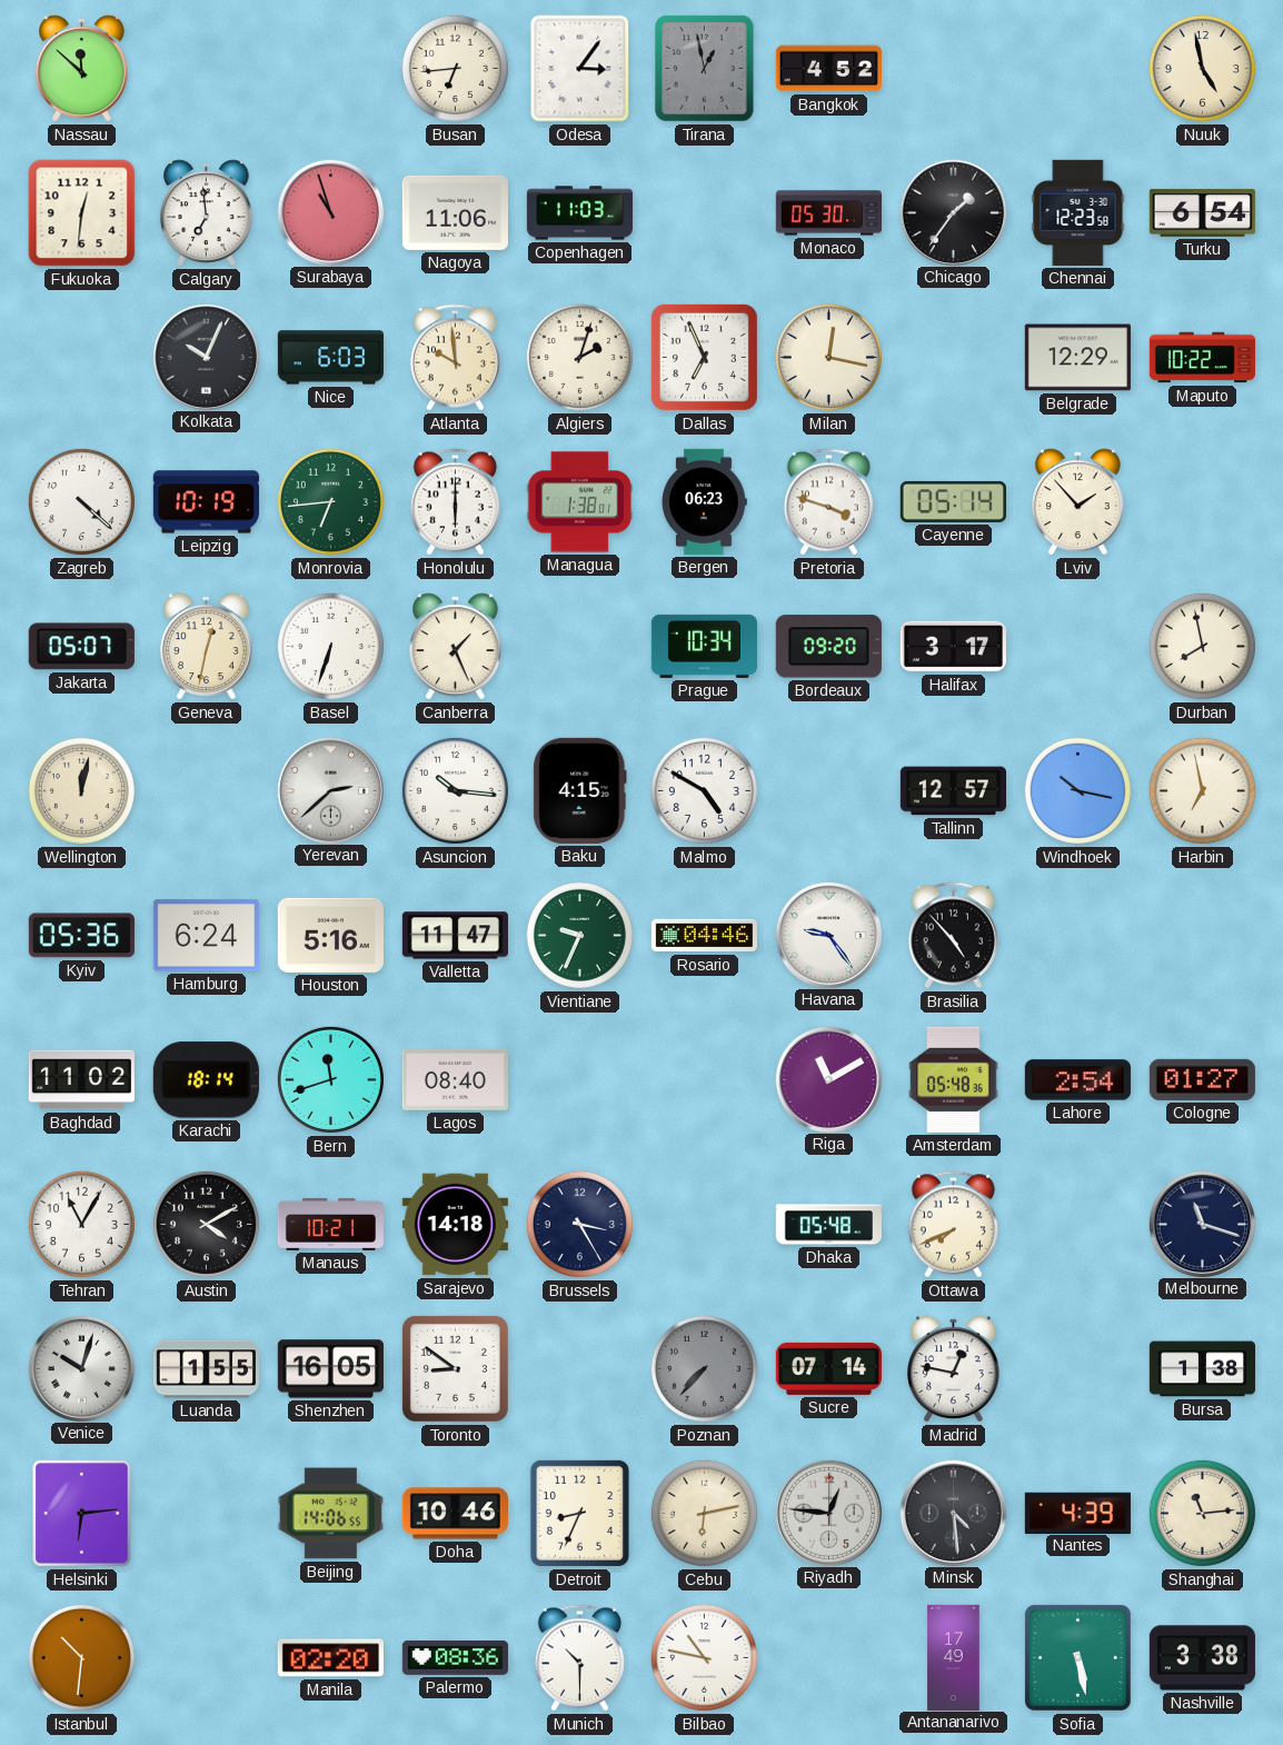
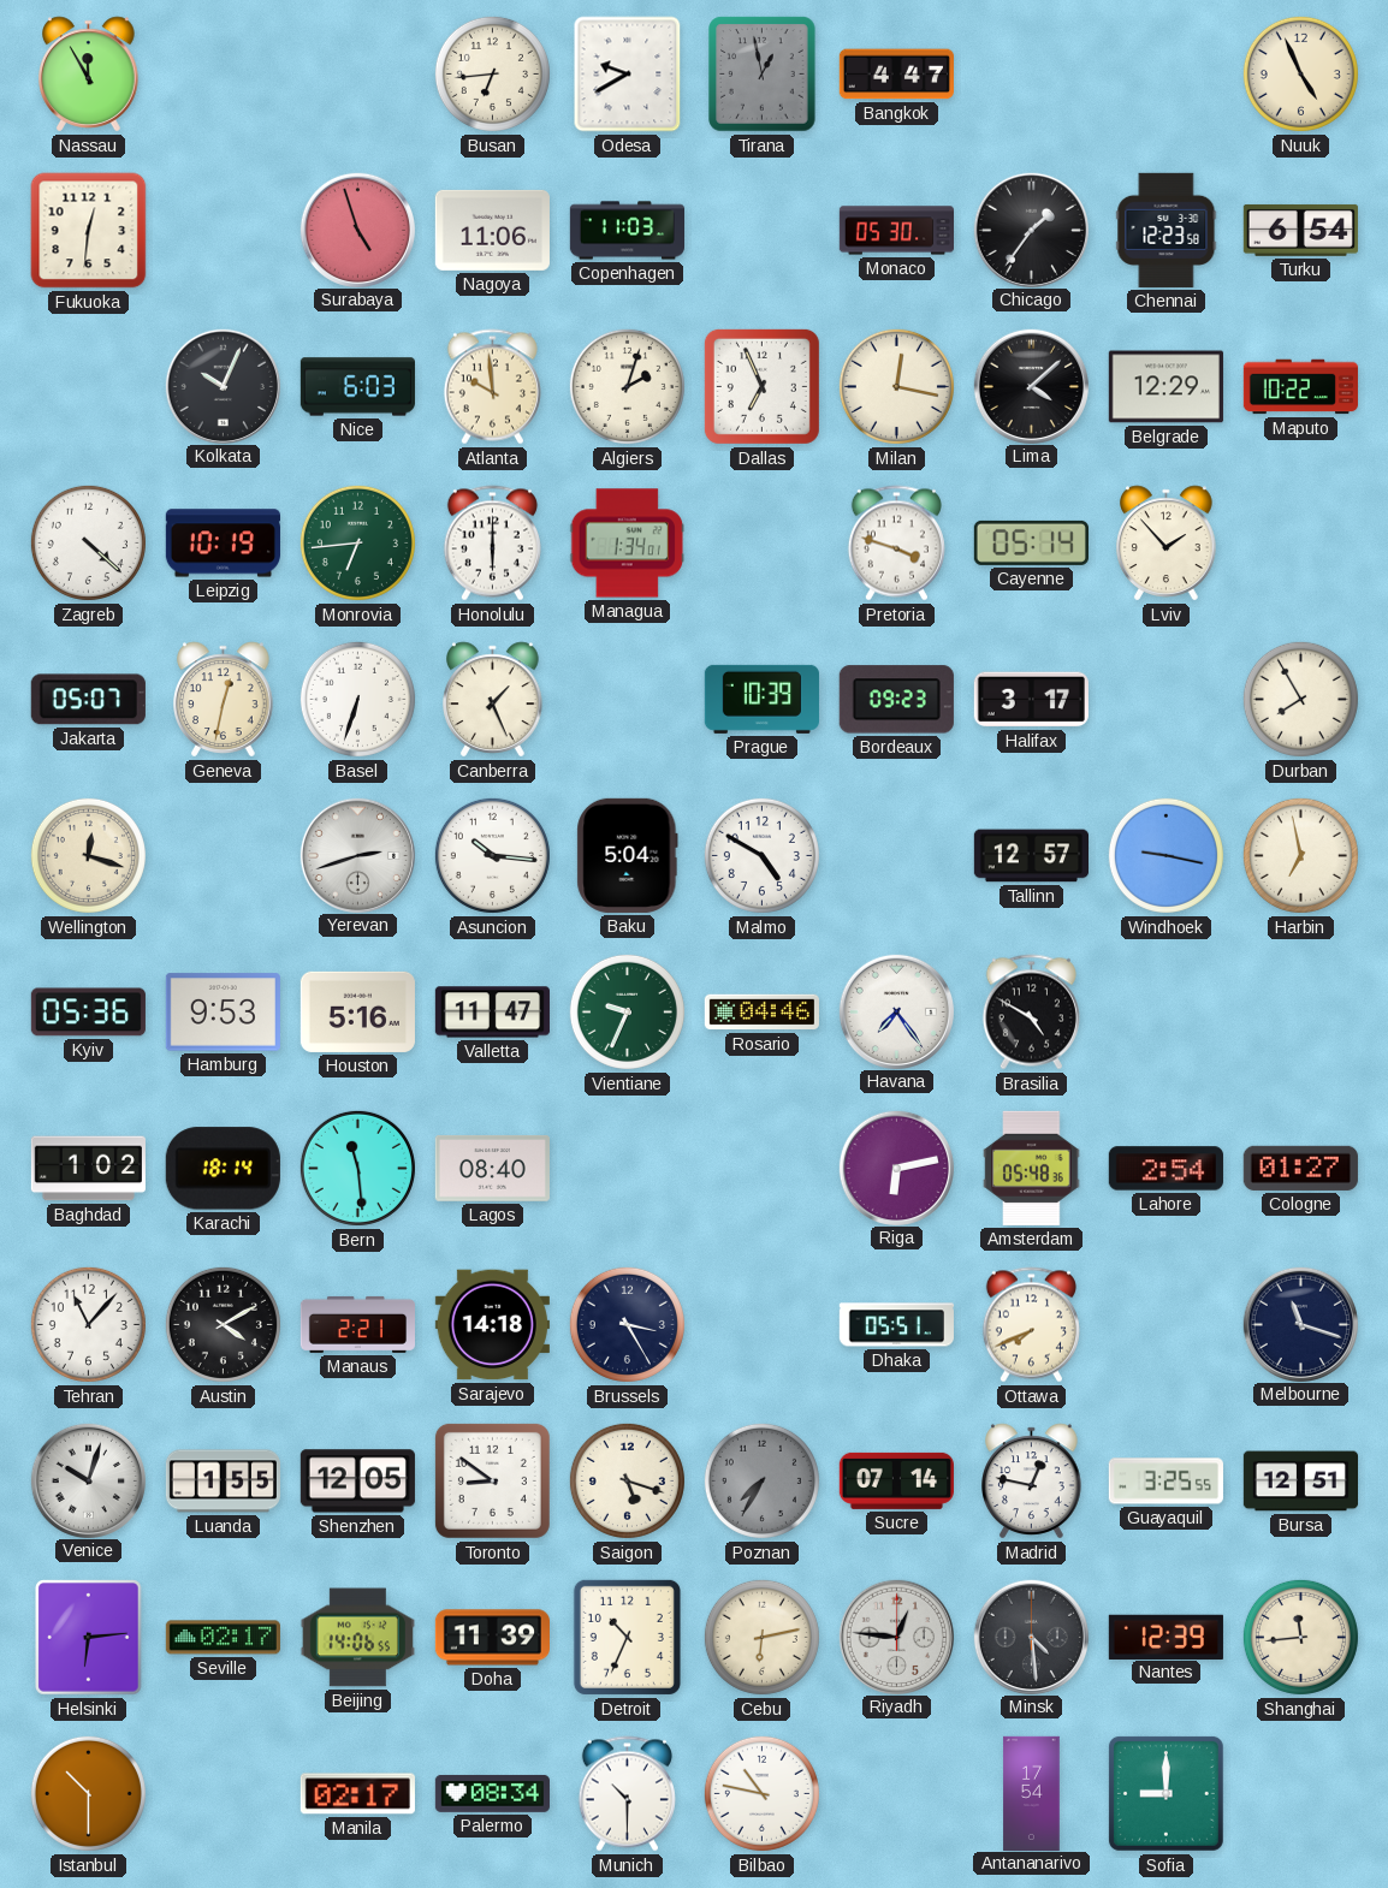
Nassau: 11:52 -> 11:55
Odesa: 3:06 -> 9:40
Bangkok: 4:52 -> 4:47
Nuuk: 4:58 -> 4:56
Calgary: 6:59 -> none
Surabaya: 10:57 -> 4:57
Lima: none -> 4:08
Managua: 1:38 -> 1:34
Bergen: 06:23 -> none
Prague: 10:34 -> 10:39
Bordeaux: 09:20 -> 09:23
Durban: 7:58 -> 7:55
Wellington: 12:02 -> 12:18
Yerevan: 2:38 -> 2:42
Baku: 4:15 -> 5:04
Windhoek: 10:17 -> 9:17
Hamburg: 6:24 -> 9:53
Havana: 9:24 -> 7:24
Brasilia: 4:53 -> 4:50
Baghdad: 11:02 -> 1:02
Bern: 11:42 -> 11:29
Riga: 11:10 -> 6:13
Tehran: 11:05 -> 11:07
Manaus: 10:21 -> 2:21
Dhaka: 05:48 -> 05:51
Shenzhen: 16:05 -> 12:05
Saigon: none -> 5:18
Poznan: 7:37 -> 7:35
Guayaquil: none -> 3:25
Bursa: 1:38 -> 12:51
Seville: none -> 02:17
Doha: 10:46 -> 11:39
Detroit: 8:34 -> 10:34
Nantes: 4:39 -> 12:39
Shanghai: 11:14 -> 11:44
Istanbul: 10:31 -> 10:30
Manila: 02:20 -> 02:17
Palermo: 08:36 -> 08:34
Antananarivo: 17:49 -> 17:54
Sofia: 5:28 -> 9:00
Nashville: 3:38 -> none
